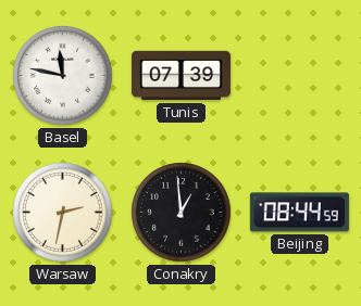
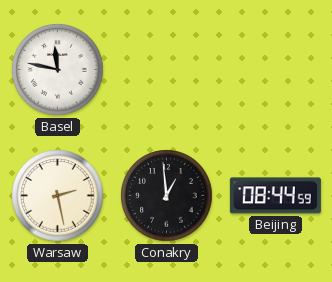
Tunis: 07:39 -> none
Warsaw: 2:32 -> 2:28
